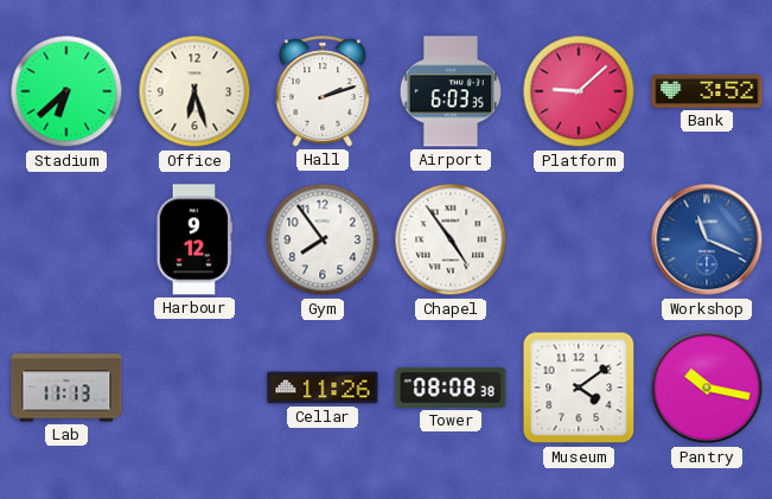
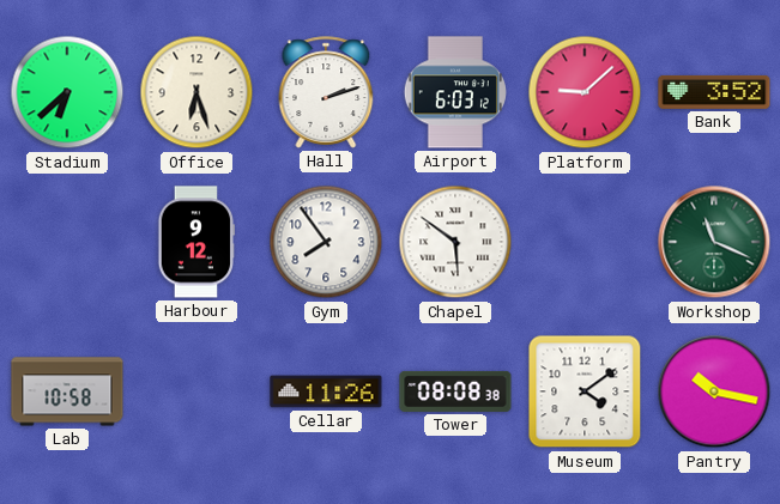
Airport: 6:03:35 -> 6:03:12
Chapel: 4:54 -> 5:51
Workshop dial: blue -> green
Lab: 11:13 -> 10:58
